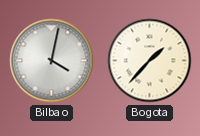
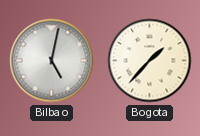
Bilbao: 4:02 -> 5:02
